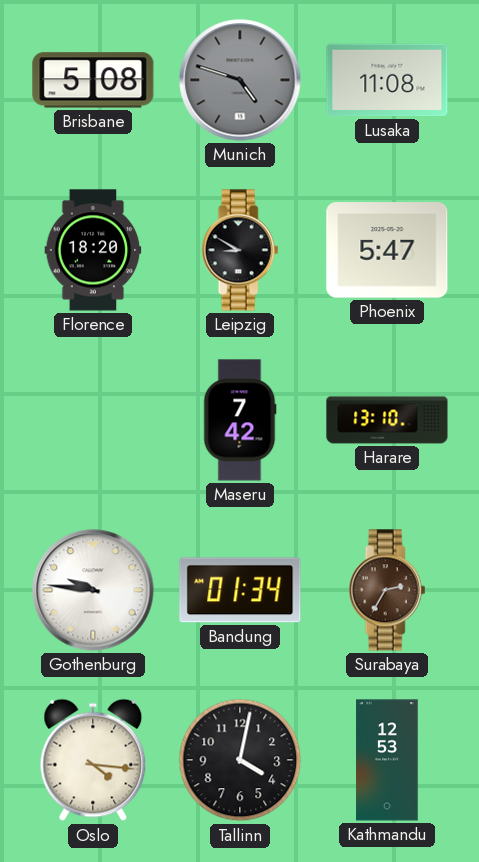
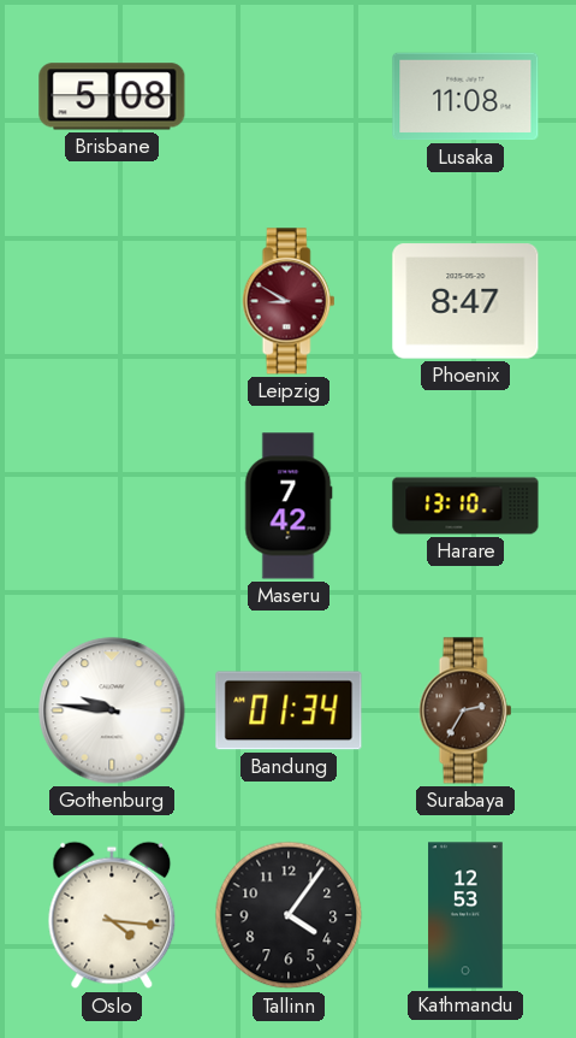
Munich: 4:48 -> none
Florence: 18:20 -> none
Leipzig dial: black -> burgundy
Phoenix: 5:47 -> 8:47
Tallinn: 4:02 -> 4:06
